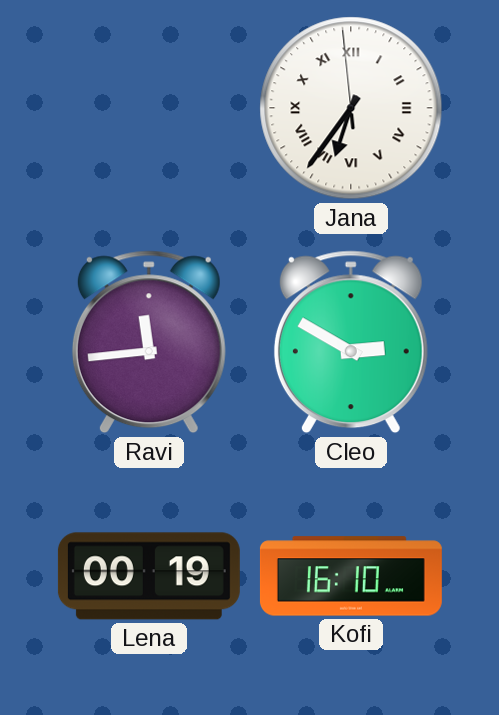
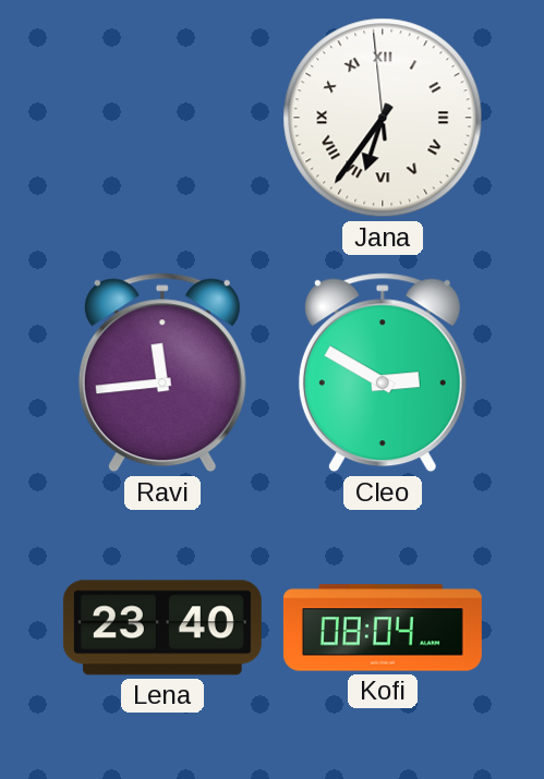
Lena: 00:19 -> 23:40
Kofi: 16:10 -> 08:04
